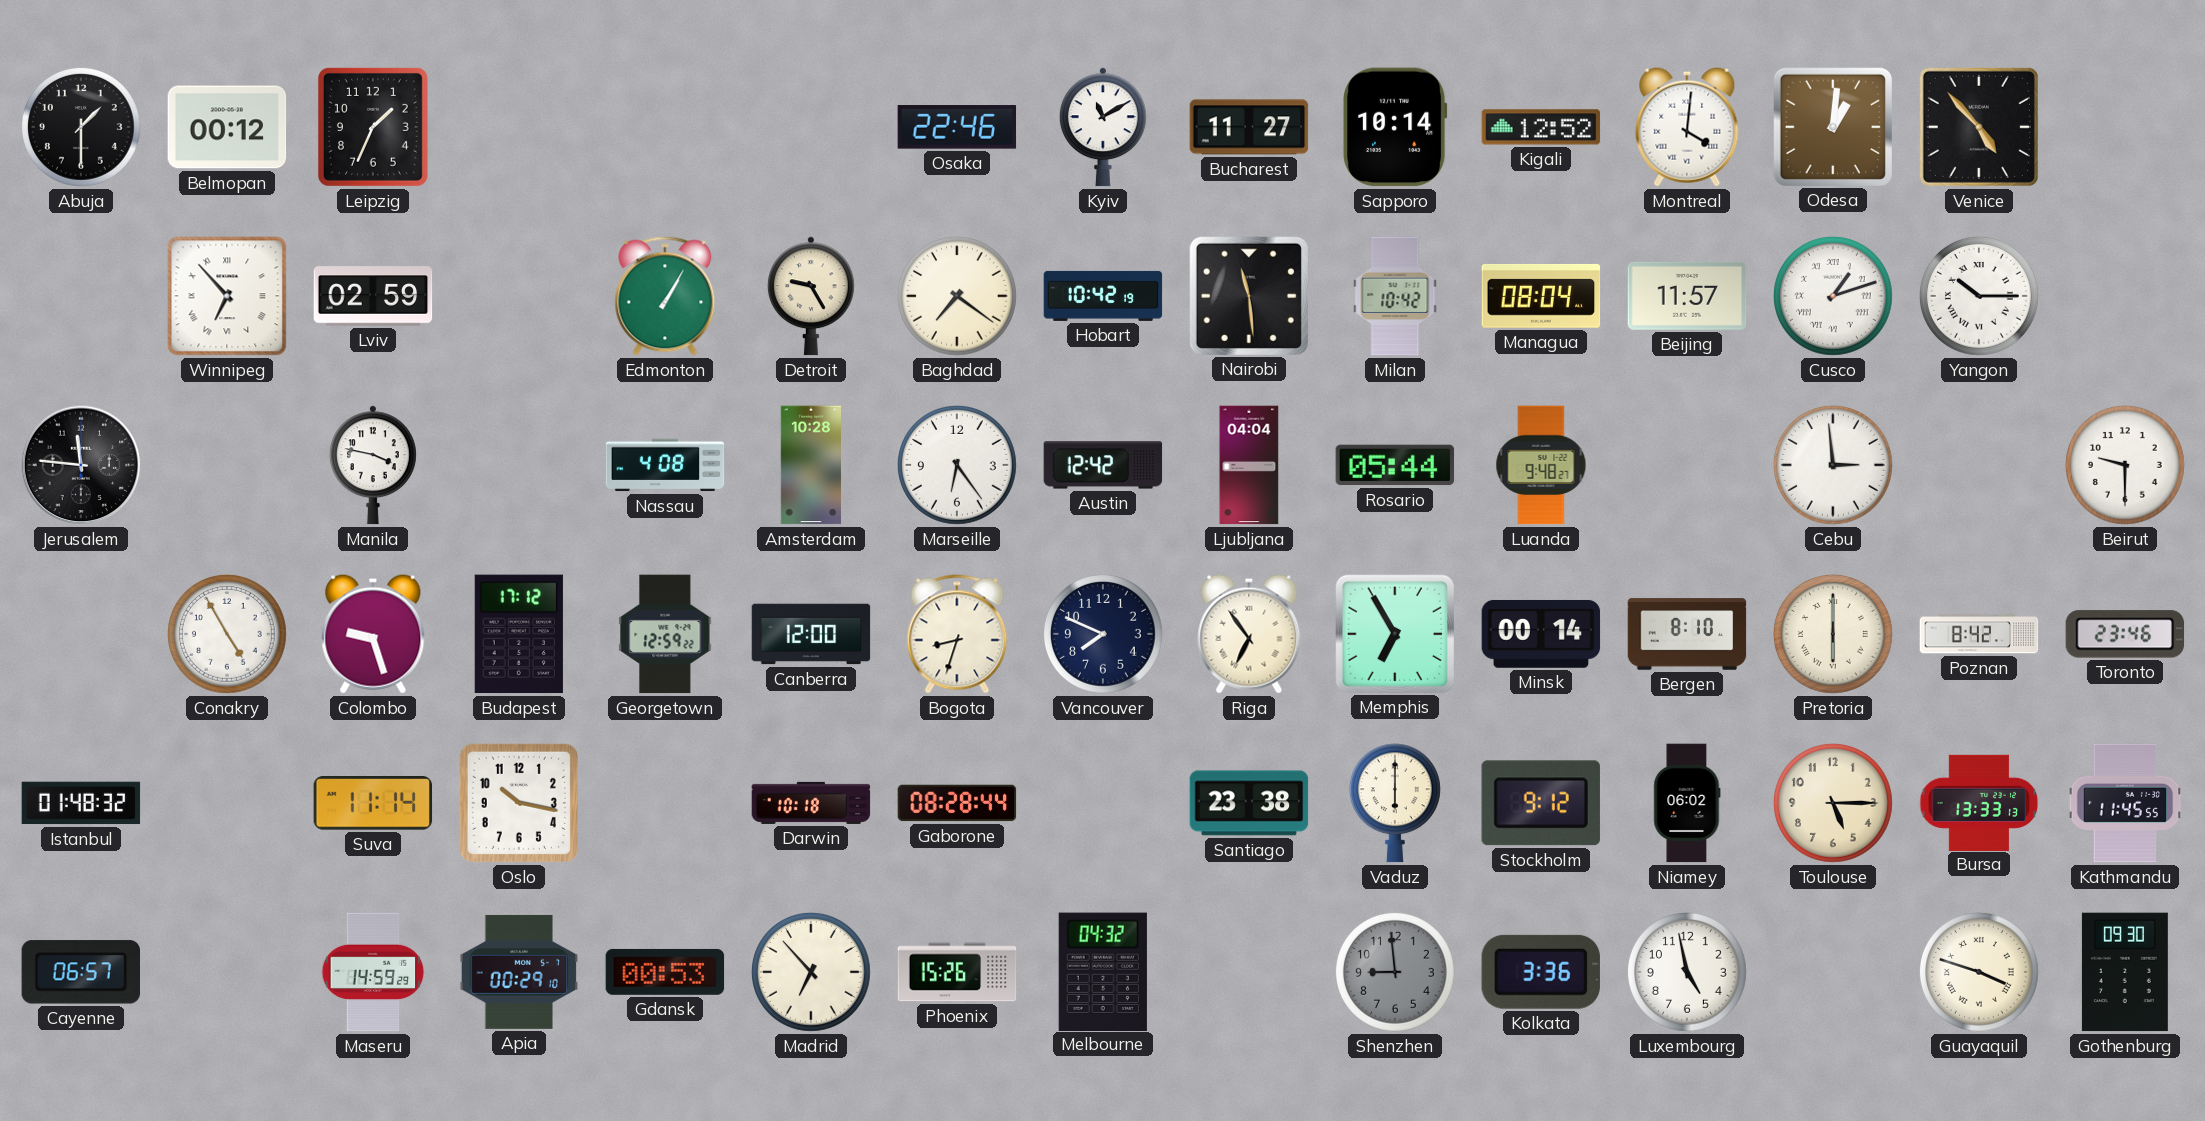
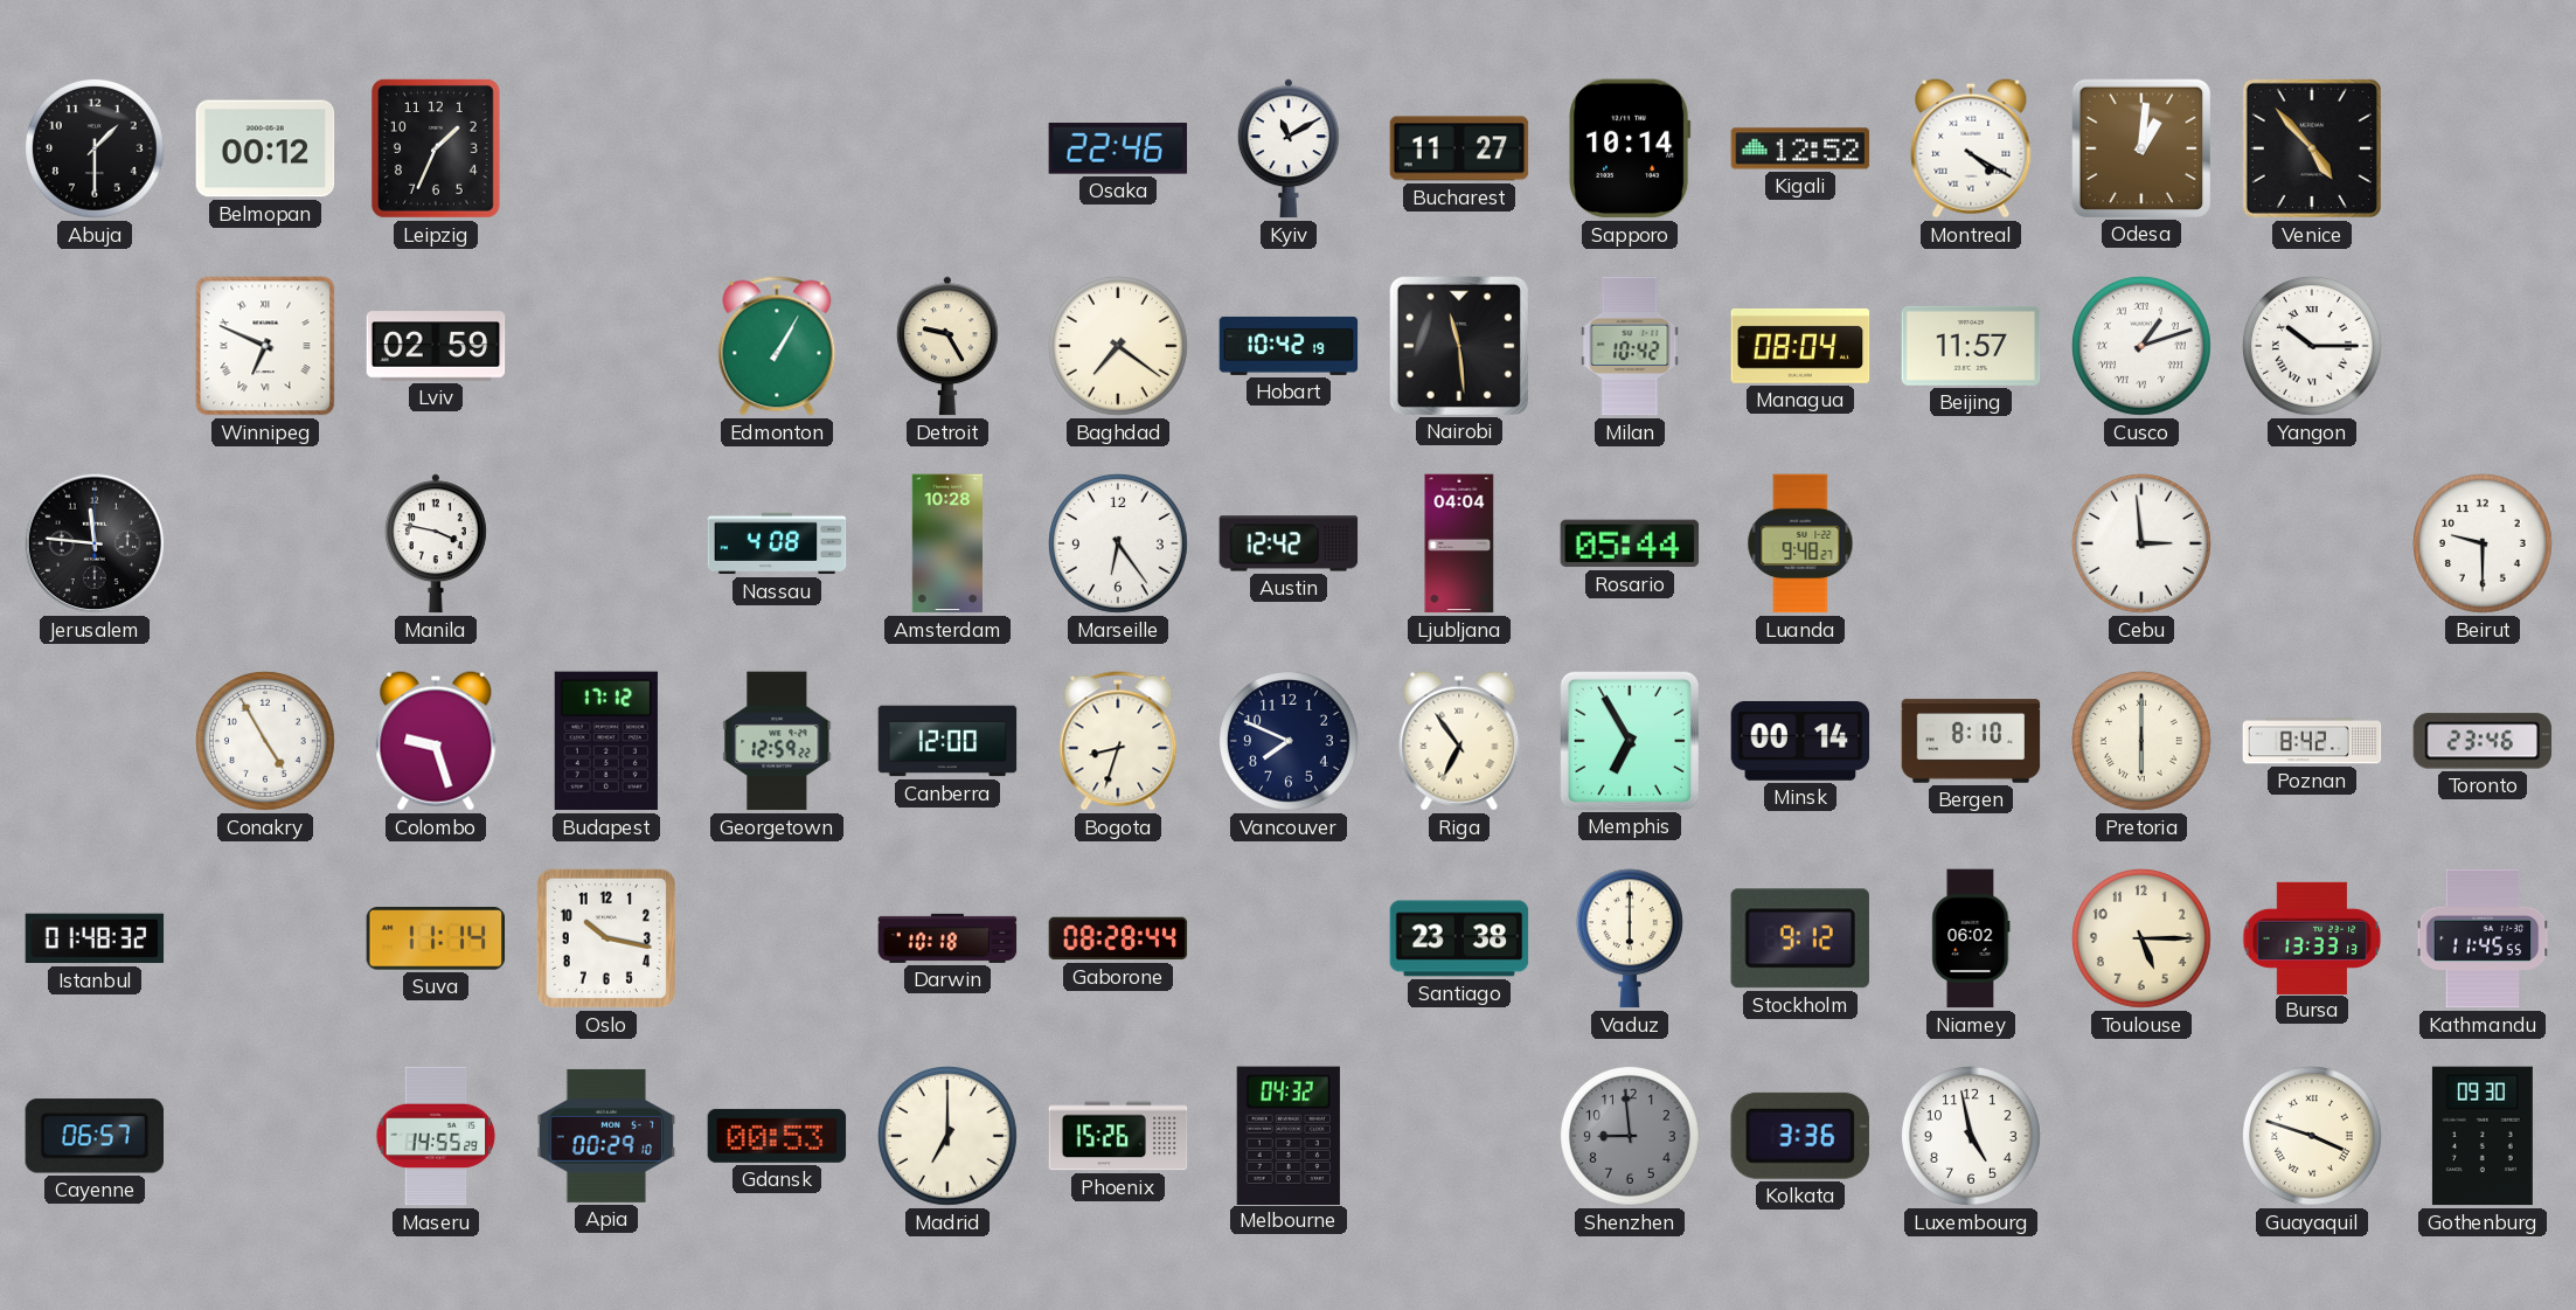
Montreal: 4:01 -> 4:20
Winnipeg: 6:53 -> 6:49
Maseru: 14:59 -> 14:55
Madrid: 6:53 -> 7:00
